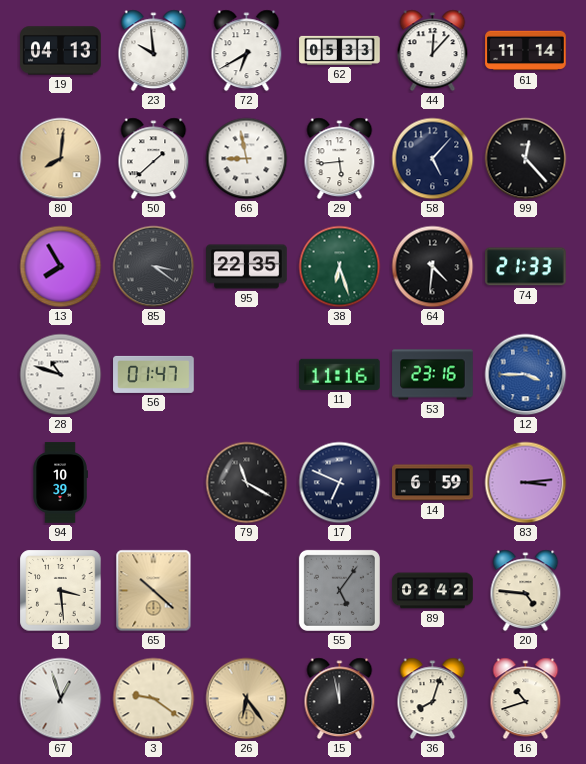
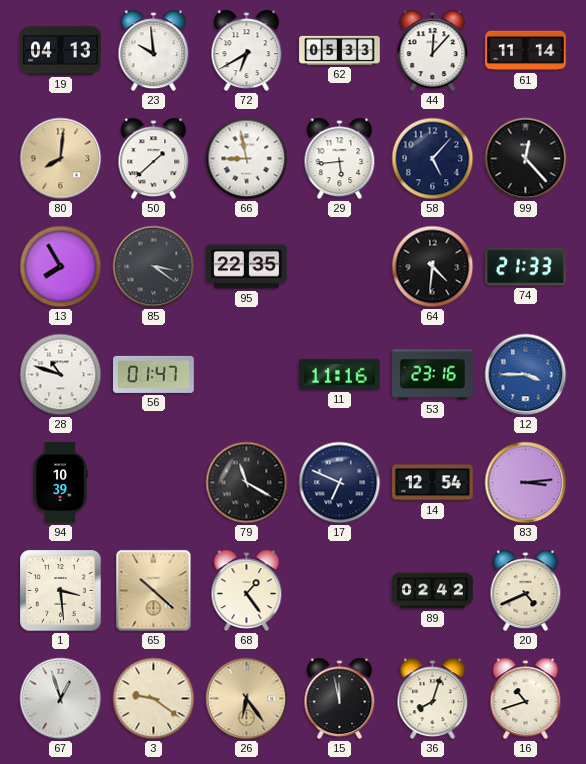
38: 6:27 -> none
14: 6:59 -> 12:54
68: none -> 1:24
55: 5:06 -> none
20: 4:46 -> 4:41
